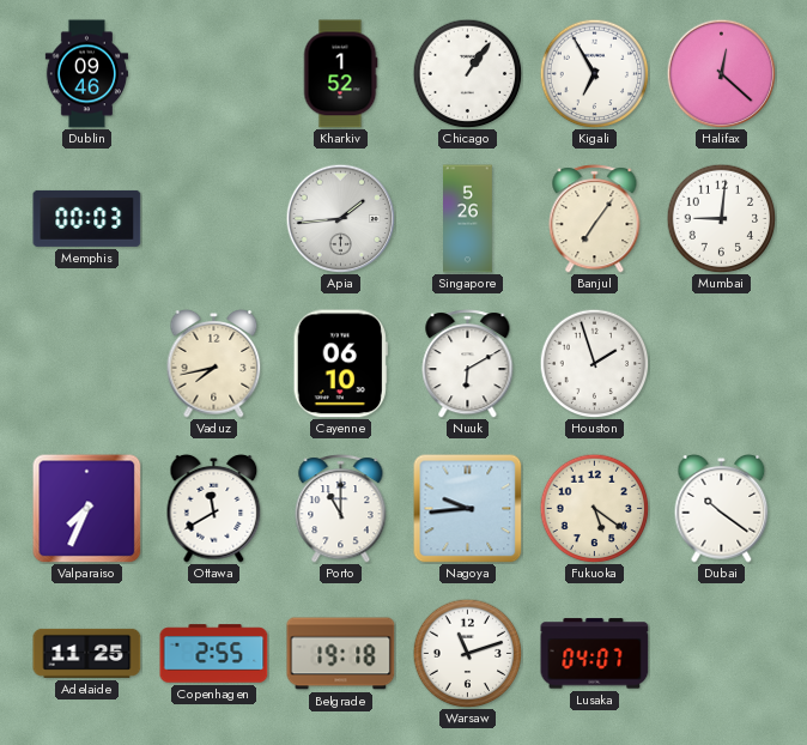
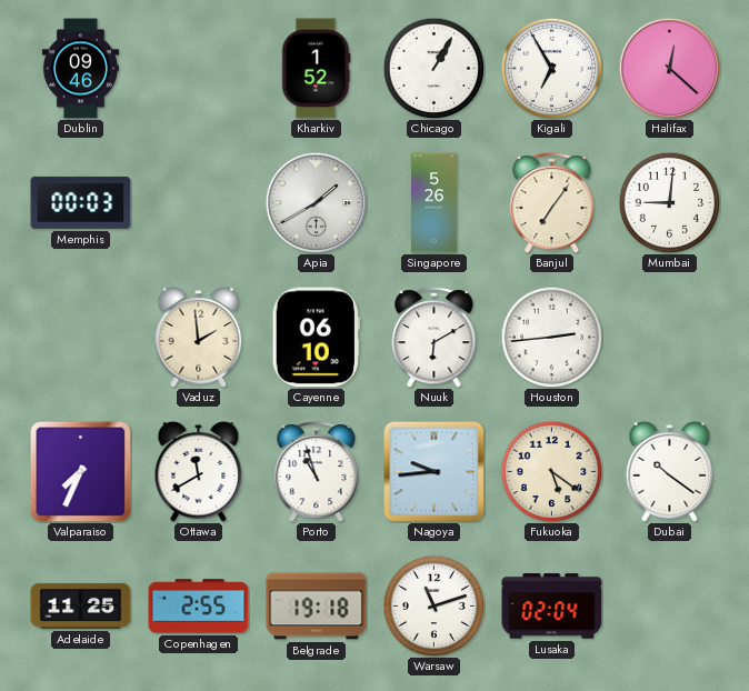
Chicago: 1:06 -> 1:05
Apia: 1:44 -> 1:40
Vaduz: 7:43 -> 1:59
Houston: 1:57 -> 2:44
Porto: 11:00 -> 10:57
Lusaka: 04:07 -> 02:04
